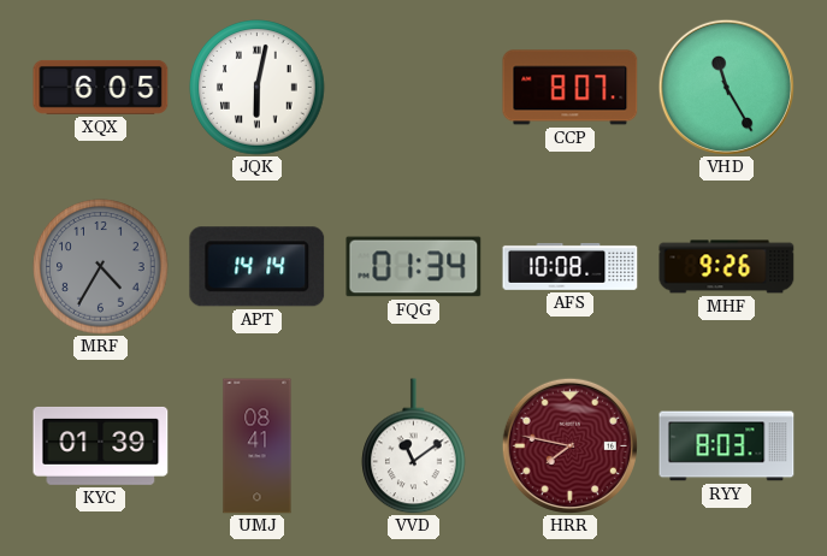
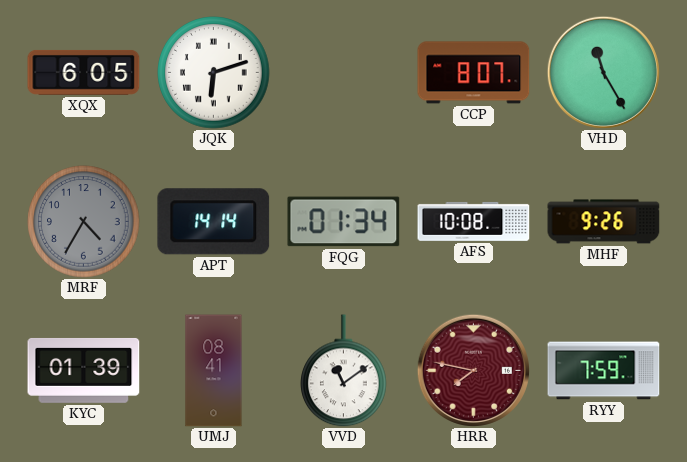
JQK: 6:02 -> 6:12
RYY: 8:03 -> 7:59
